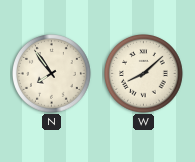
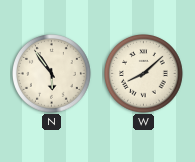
N: 7:54 -> 5:54
